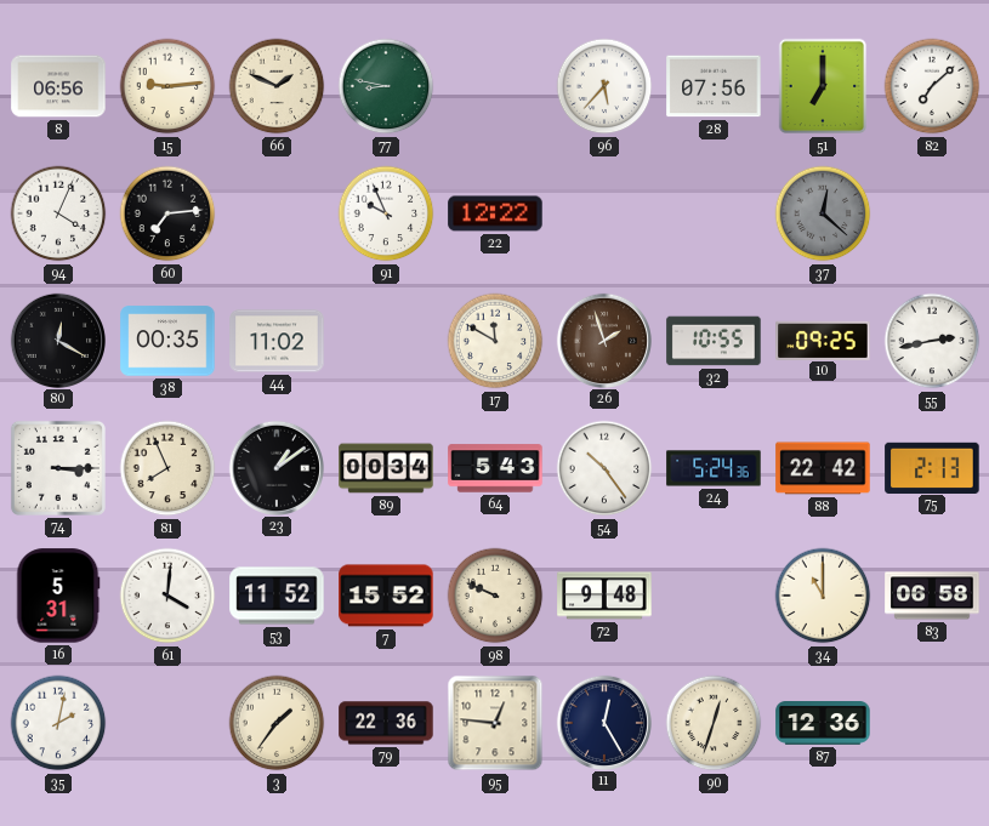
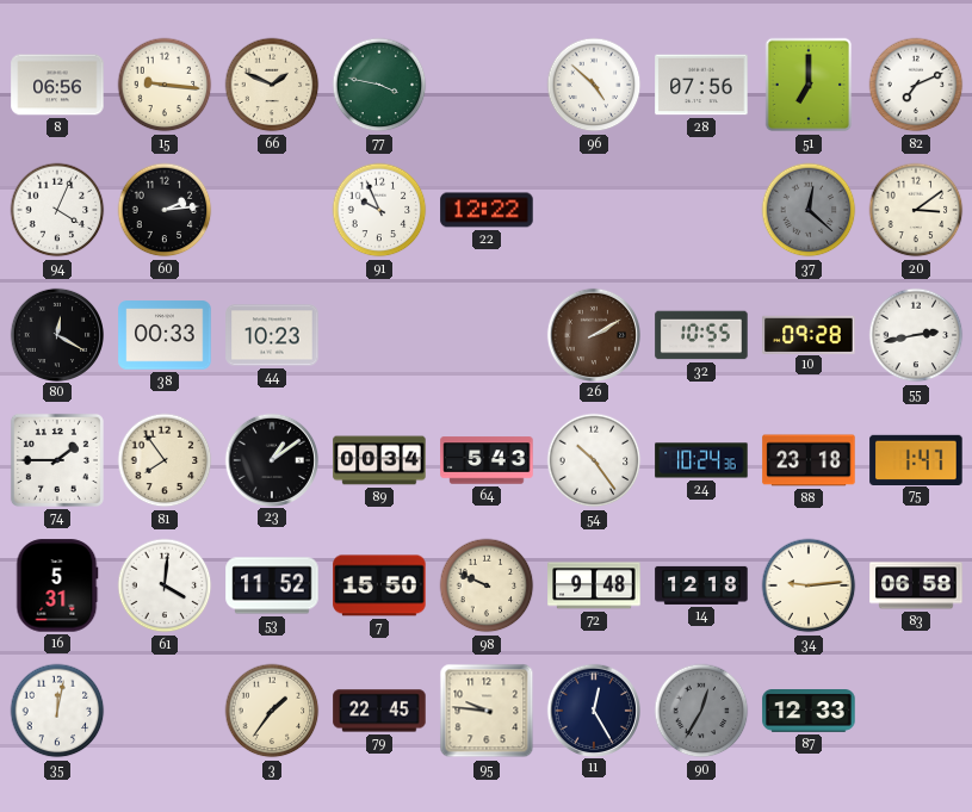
15: 9:14 -> 9:16
77: 8:47 -> 3:47
96: 5:37 -> 4:52
82: 7:08 -> 7:11
60: 7:14 -> 2:14
20: none -> 3:09
38: 00:35 -> 00:33
44: 11:02 -> 10:23
17: 11:50 -> none
26: 1:57 -> 2:10
10: 09:25 -> 09:28
74: 3:15 -> 1:45
81: 7:56 -> 7:54
24: 5:24 -> 10:24
88: 22:42 -> 23:18
75: 2:13 -> 1:47
7: 15:52 -> 15:50
14: none -> 12:18
34: 11:00 -> 9:14
35: 2:02 -> 12:02
79: 22:36 -> 22:45
95: 12:46 -> 9:46
90: 12:33 -> 12:35
90 dial: cream -> grey
87: 12:36 -> 12:33
